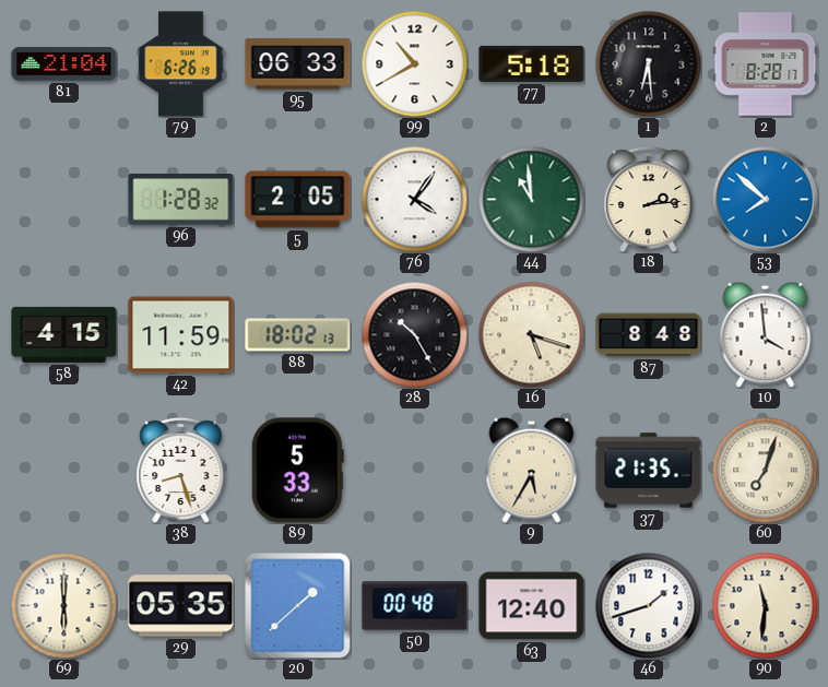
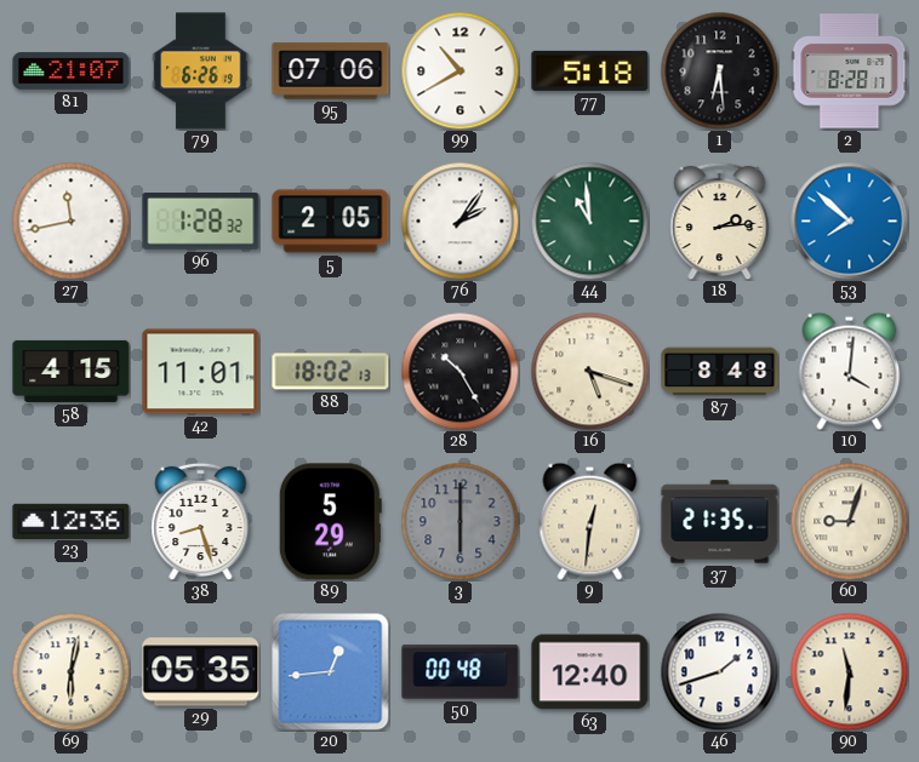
81: 21:04 -> 21:07
95: 06:33 -> 07:06
27: none -> 11:43
76: 4:06 -> 2:06
42: 11:59 -> 11:01
10: 3:59 -> 4:01
23: none -> 12:36
89: 5:33 -> 5:29
3: none -> 6:00
9: 5:35 -> 12:31
60: 7:03 -> 9:03
69: 6:00 -> 6:02
20: 1:38 -> 12:44
